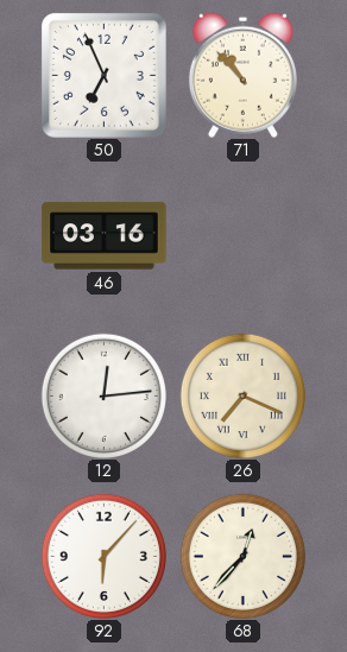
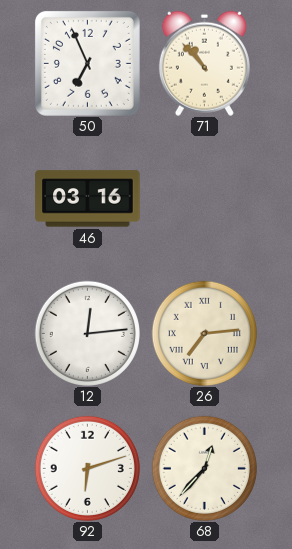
26: 7:19 -> 7:14
92: 6:07 -> 6:12
